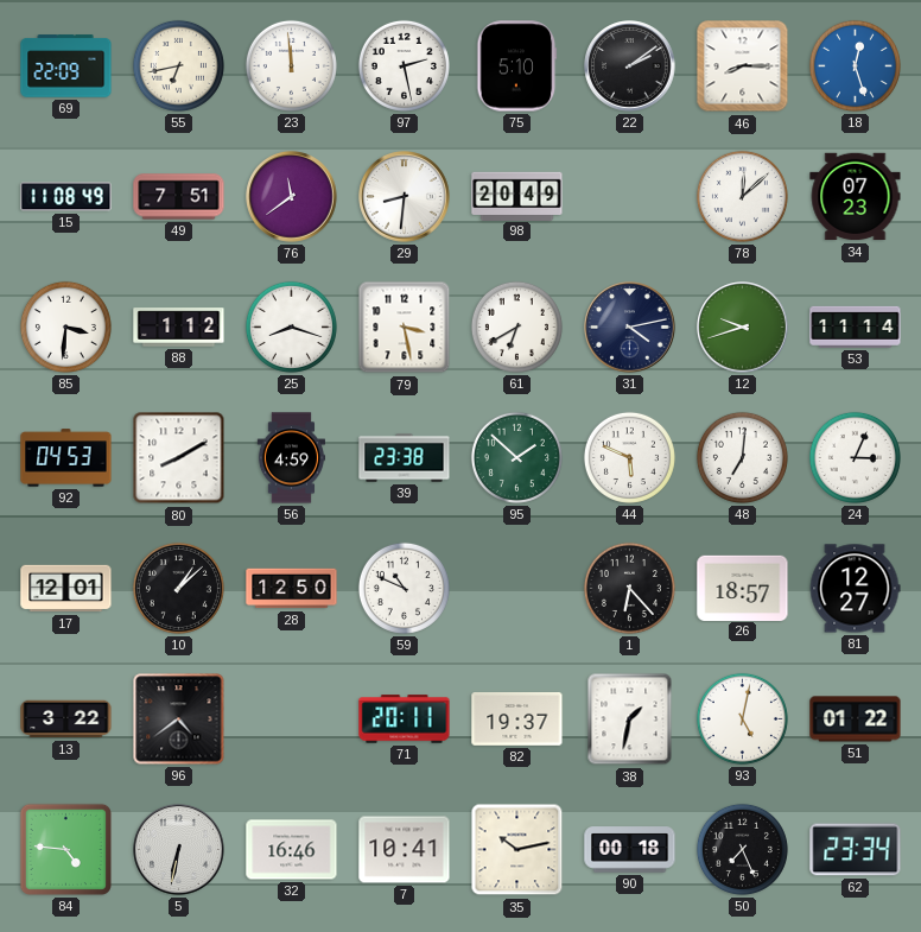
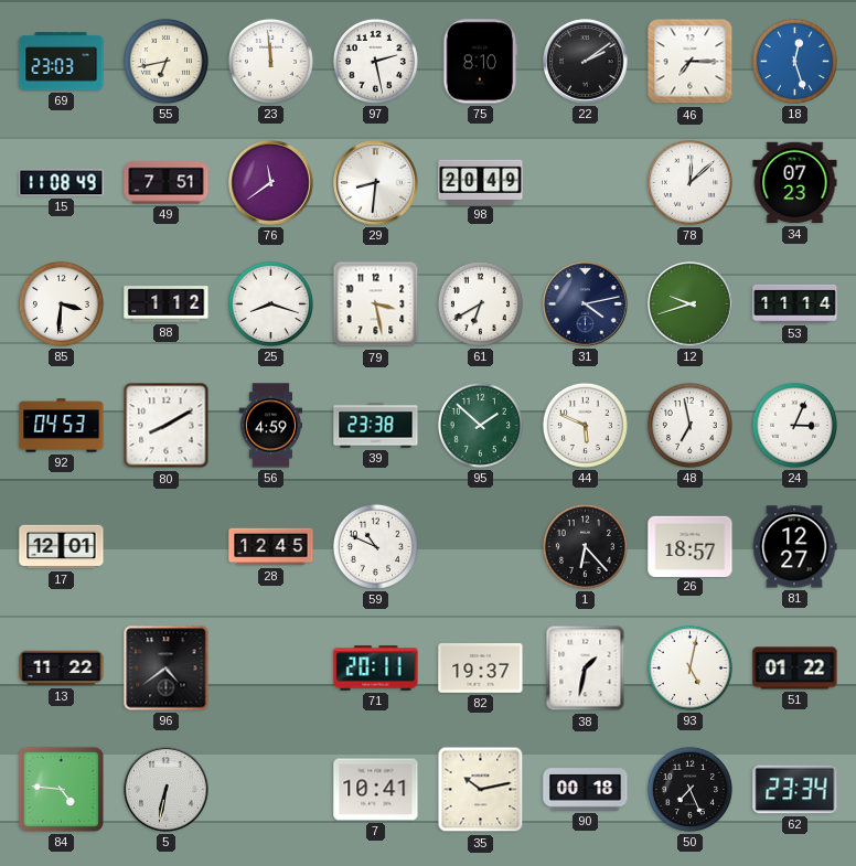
69: 22:09 -> 23:03
75: 5:10 -> 8:10
46: 8:15 -> 7:15
48: 7:01 -> 6:58
10: 1:08 -> none
28: 12:50 -> 12:45
13: 3:22 -> 11:22
32: 16:46 -> none
